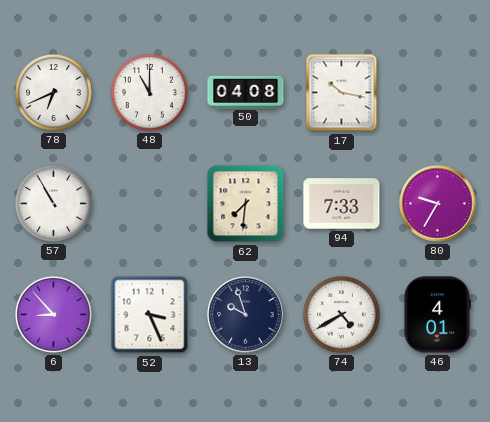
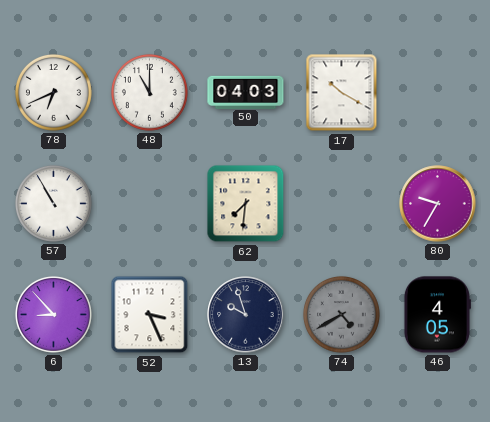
50: 04:08 -> 04:03
17: 10:17 -> 10:20
94: 7:33 -> none
74 dial: white -> grey
46: 4:01 -> 4:05
